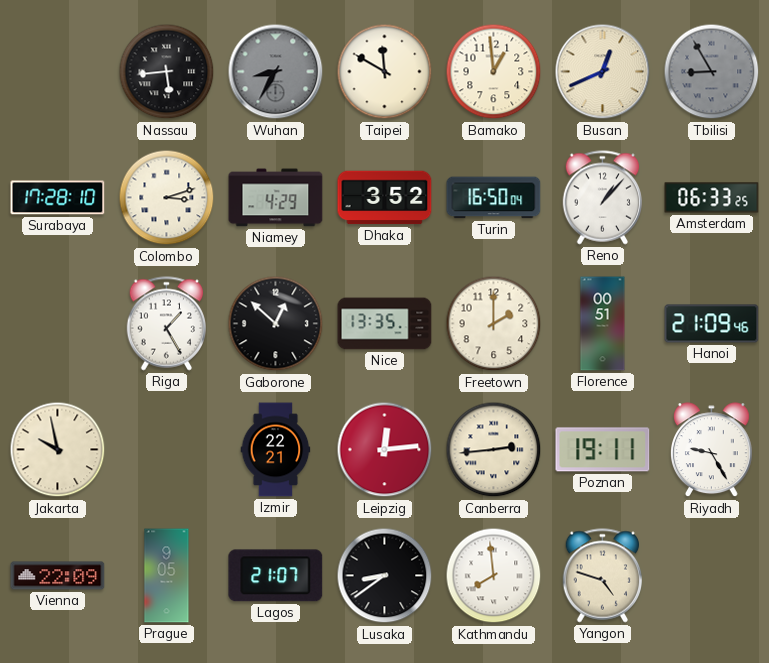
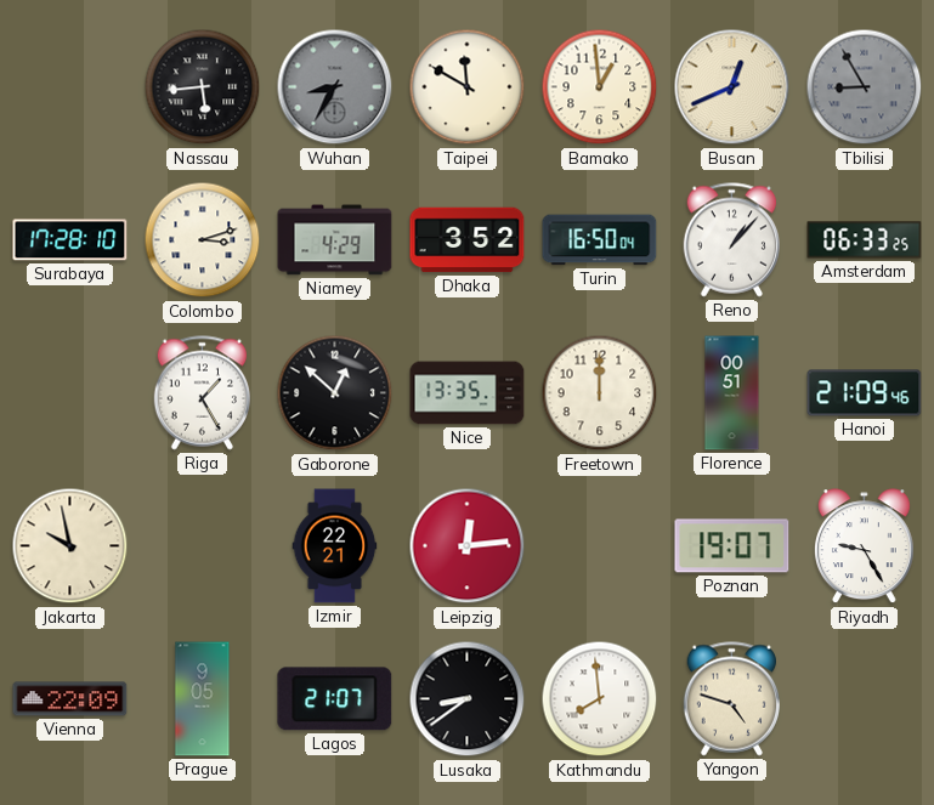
Freetown: 2:00 -> 12:00
Canberra: 2:44 -> none
Poznan: 19:11 -> 19:07
